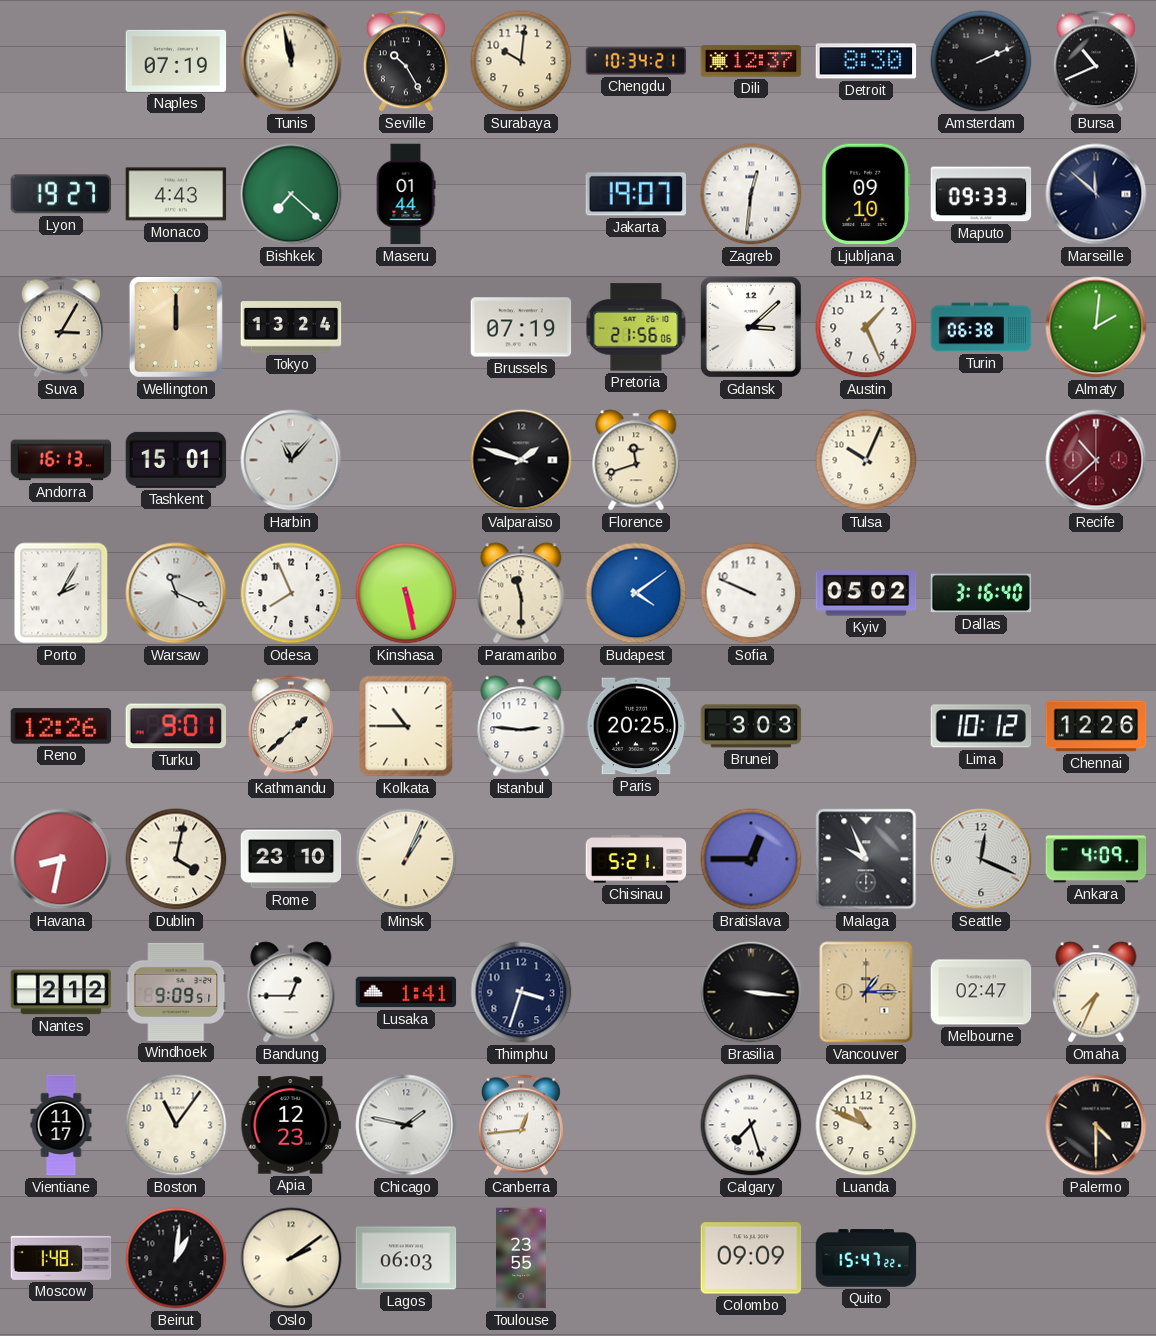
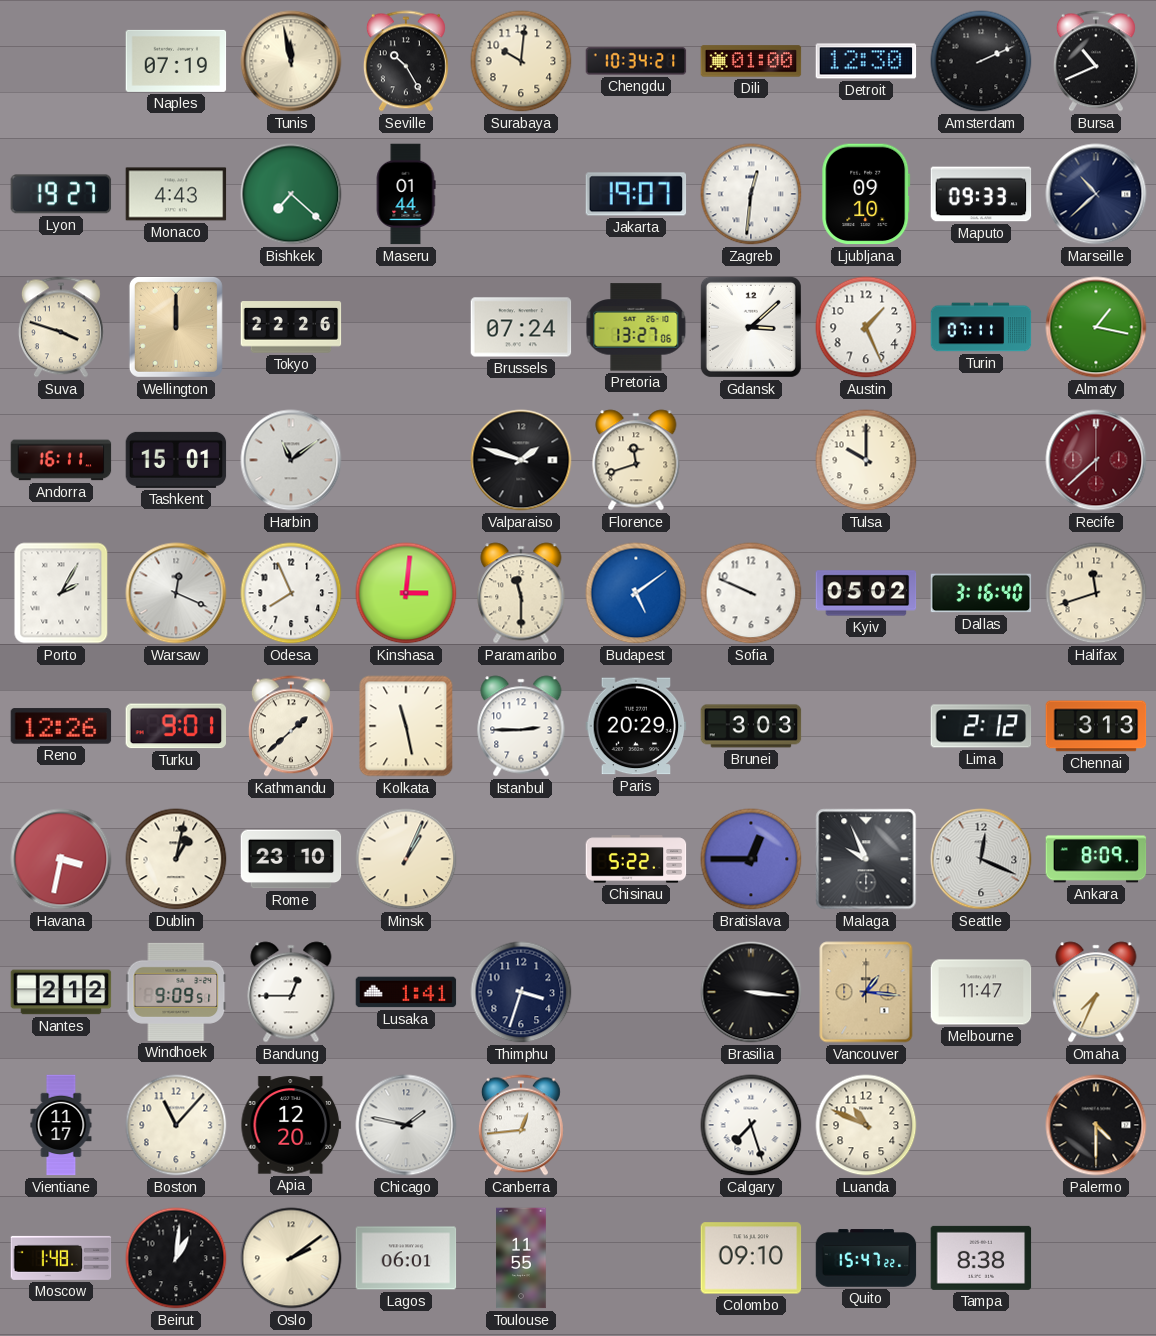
Dili: 12:37 -> 01:00
Detroit: 8:30 -> 12:30
Marseille: 11:52 -> 10:38
Suva: 3:05 -> 3:48
Tokyo: 13:24 -> 22:26
Brussels: 07:19 -> 07:24
Pretoria: 21:56 -> 13:27
Turin: 06:38 -> 07:11
Almaty: 2:01 -> 1:17
Andorra: 16:13 -> 16:11
Harbin: 11:07 -> 11:09
Tulsa: 10:04 -> 10:00
Recife: 10:38 -> 7:38
Warsaw: 11:19 -> 12:19
Kinshasa: 5:28 -> 3:01
Budapest: 4:09 -> 5:09
Halifax: none -> 11:42
Kolkata: 10:45 -> 11:28
Istanbul: 2:46 -> 2:45
Paris: 20:25 -> 20:29
Lima: 10:12 -> 2:12
Chennai: 12:26 -> 3:13
Havana: 8:32 -> 3:32
Dublin: 4:02 -> 1:02
Chisinau: 5:21 -> 5:22
Ankara: 4:09 -> 8:09
Vancouver: 1:15 -> 1:16
Melbourne: 02:47 -> 11:47
Boston: 11:06 -> 11:07
Apia: 12:23 -> 12:20
Lagos: 06:03 -> 06:01
Toulouse: 23:55 -> 11:55
Colombo: 09:09 -> 09:10
Tampa: none -> 8:38
